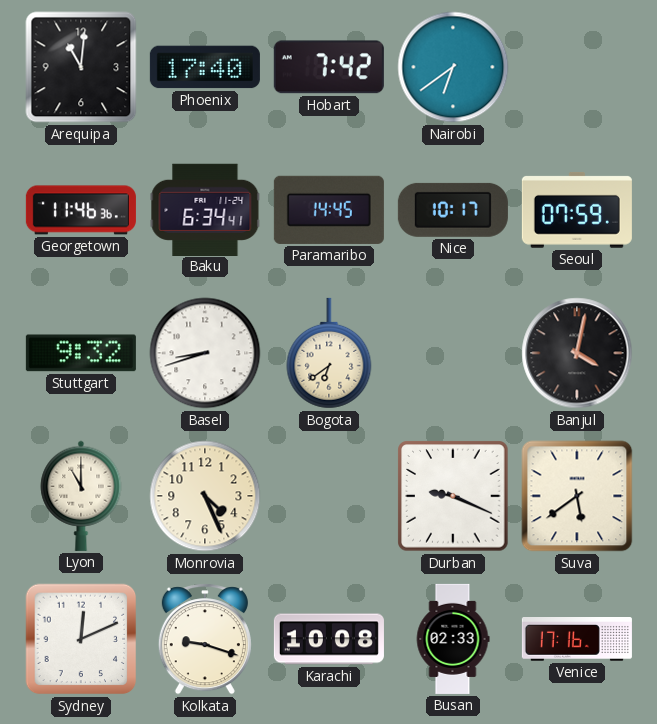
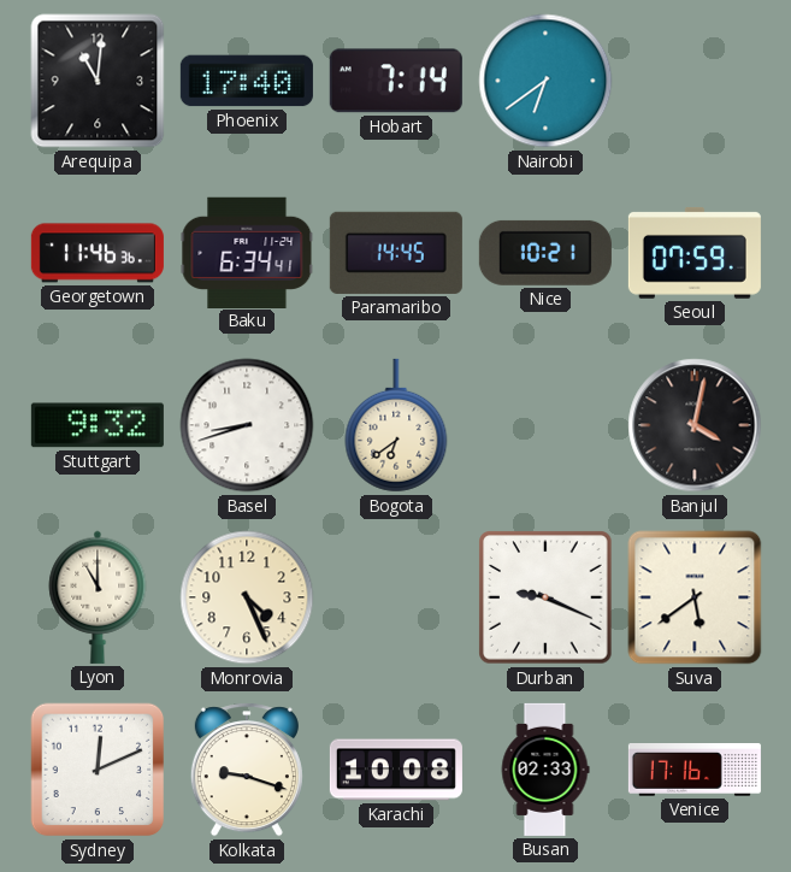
Hobart: 7:42 -> 7:14
Nice: 10:17 -> 10:21
